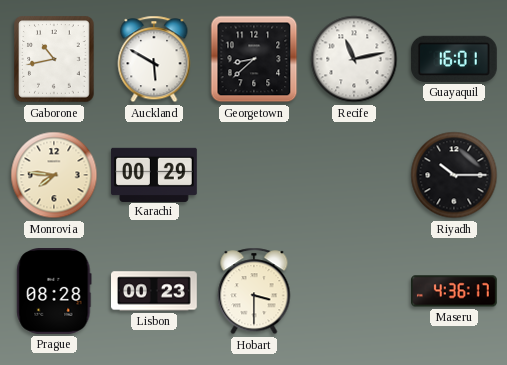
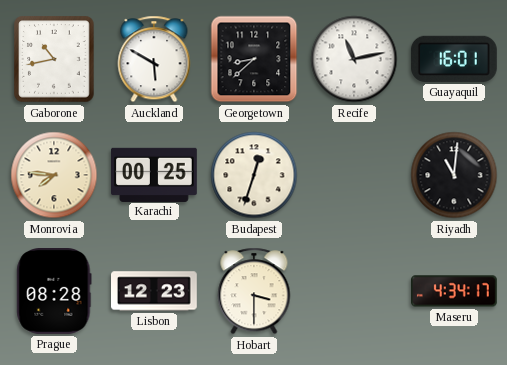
Karachi: 00:29 -> 00:25
Budapest: none -> 12:33
Riyadh: 10:15 -> 11:01
Lisbon: 00:23 -> 12:23
Maseru: 4:36 -> 4:34
